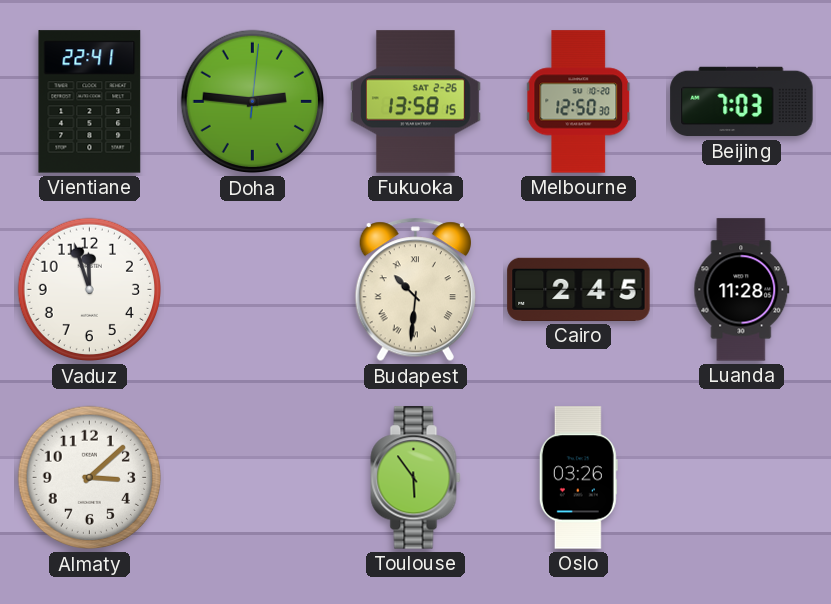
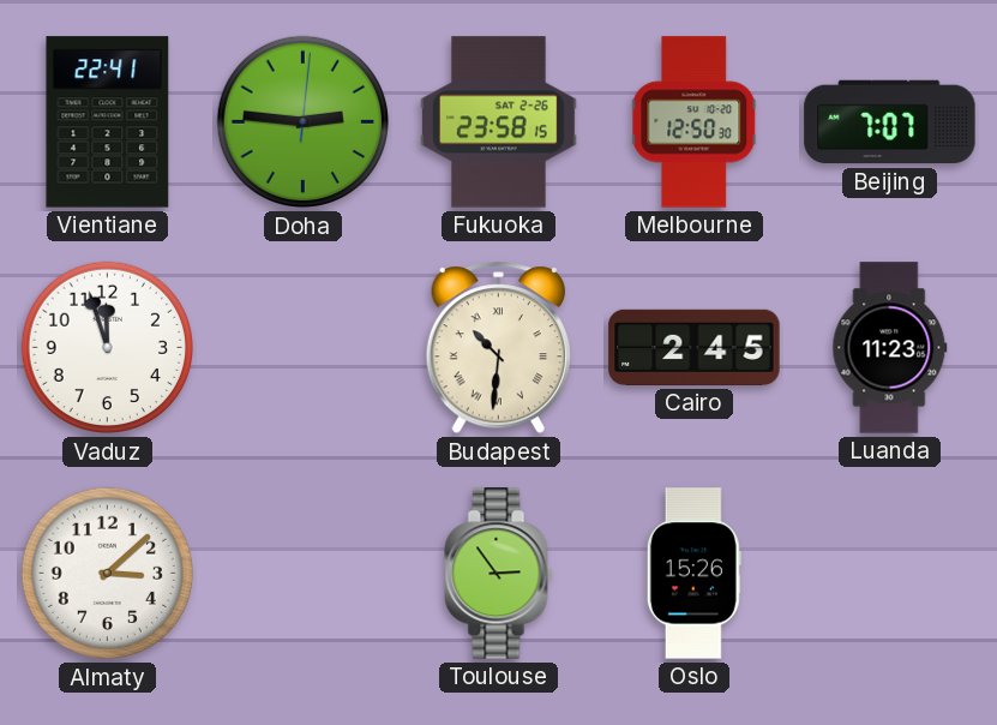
Fukuoka: 13:58 -> 23:58
Beijing: 7:03 -> 7:07
Luanda: 11:28 -> 11:23
Toulouse: 5:54 -> 2:54
Oslo: 03:26 -> 15:26
